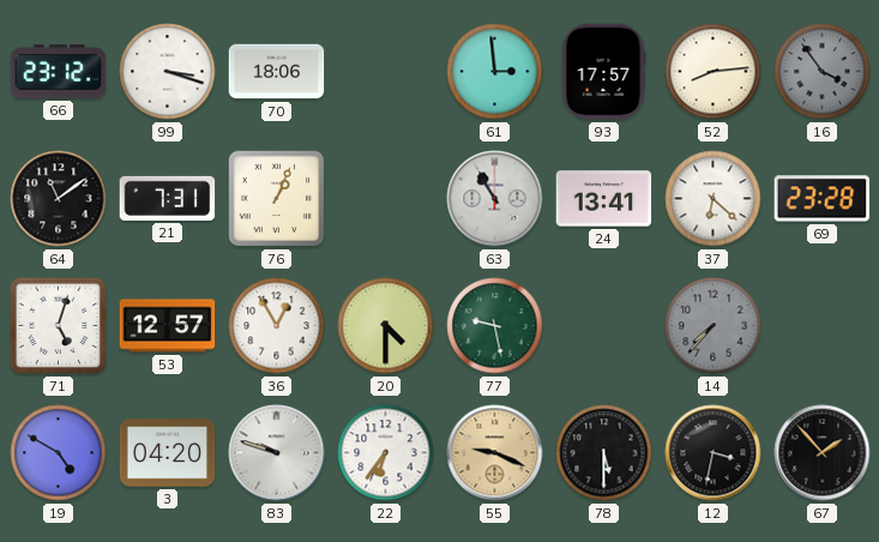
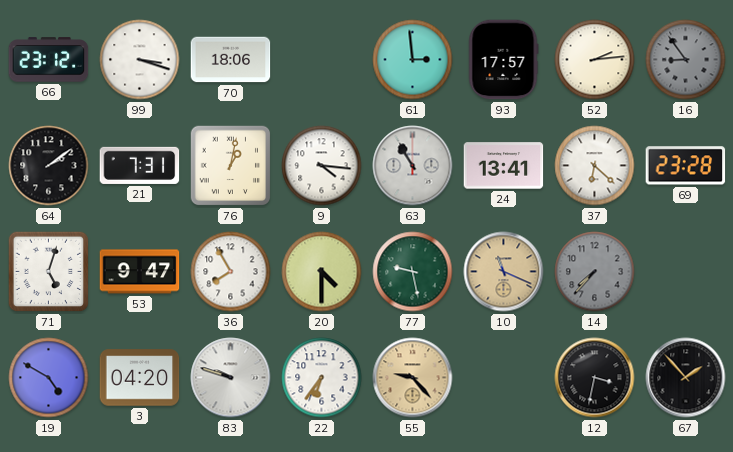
52: 8:14 -> 2:14
16: 3:54 -> 8:54
64: 11:09 -> 2:09
76: 1:04 -> 1:02
9: none -> 4:16
53: 12:57 -> 9:47
36: 12:55 -> 7:55
10: none -> 11:19
55: 9:19 -> 9:23
78: 5:30 -> none
